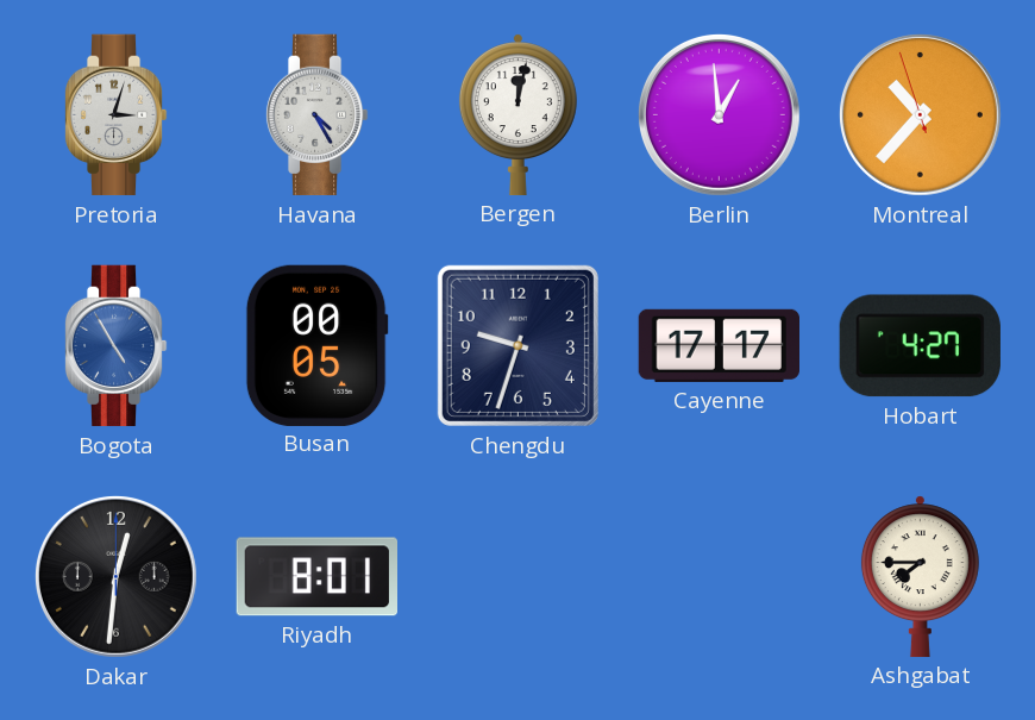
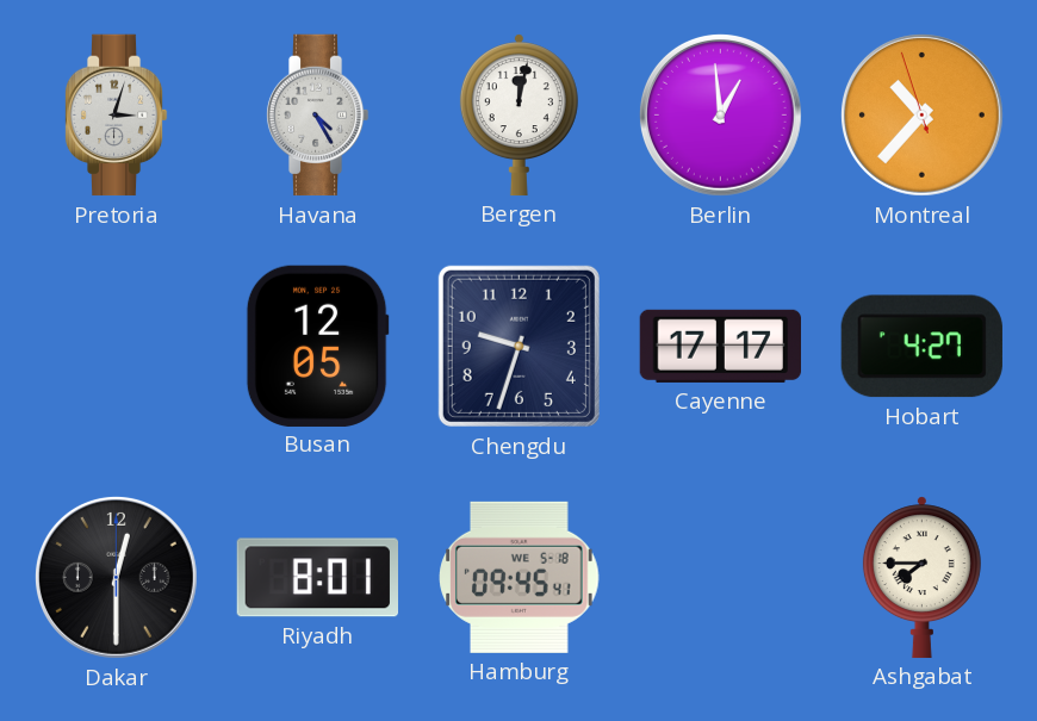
Bogota: 4:55 -> none
Busan: 00:05 -> 12:05
Dakar: 12:31 -> 12:30
Hamburg: none -> 09:45
